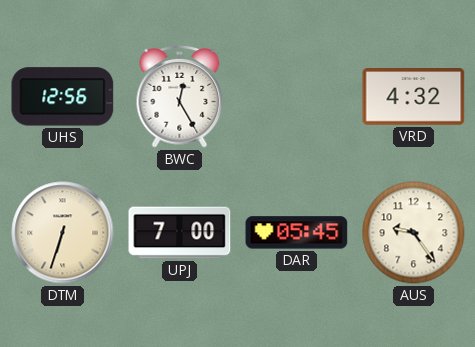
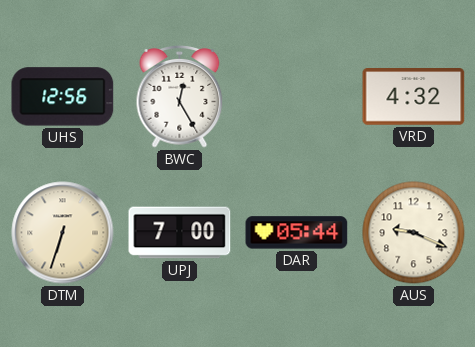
DAR: 05:45 -> 05:44
AUS: 9:24 -> 9:19
